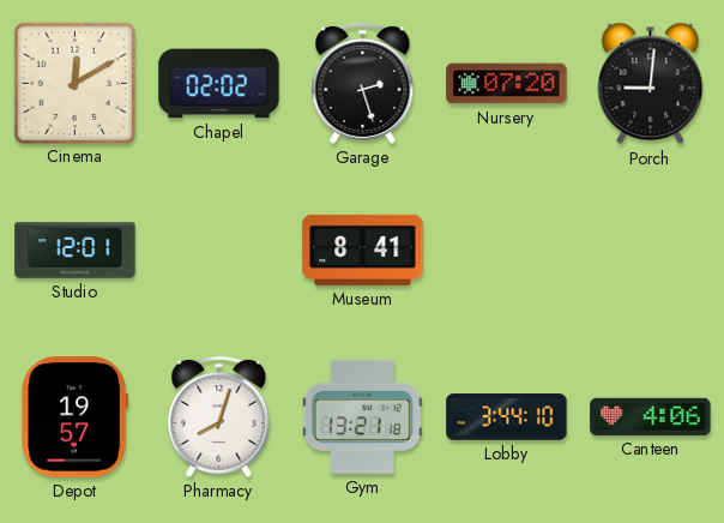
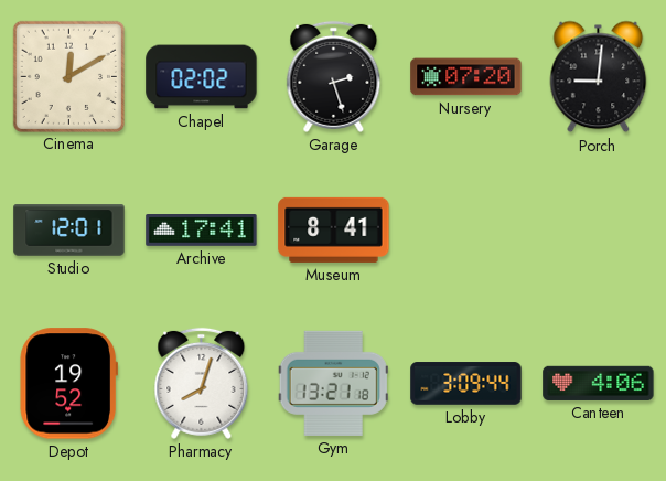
Archive: none -> 17:41
Depot: 19:57 -> 19:52
Lobby: 3:44 -> 3:09
